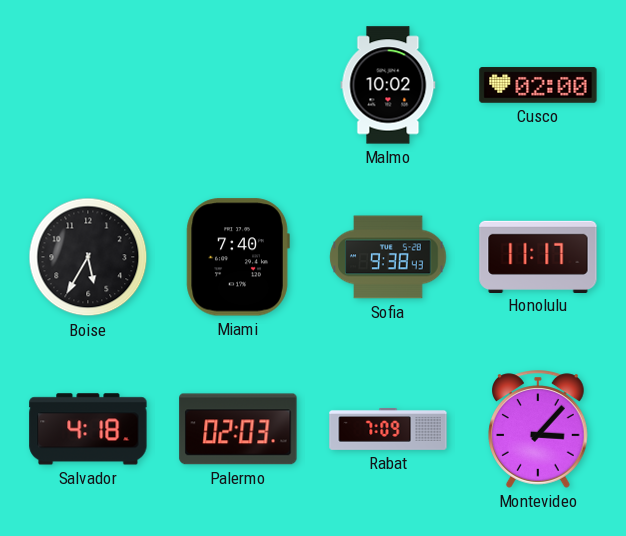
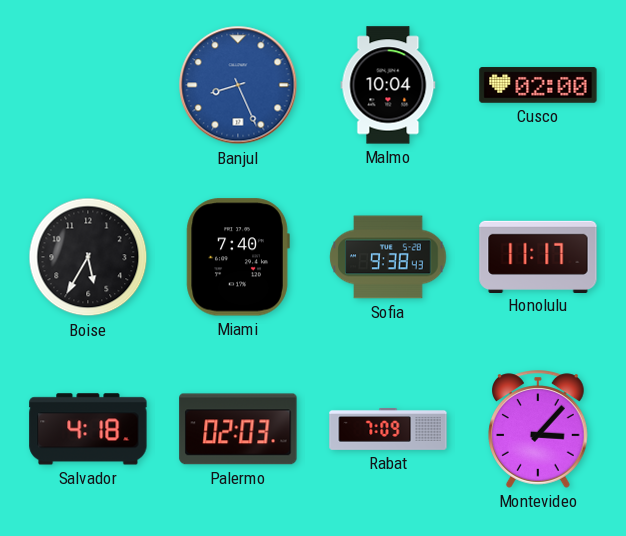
Banjul: none -> 8:26
Malmo: 10:02 -> 10:04
